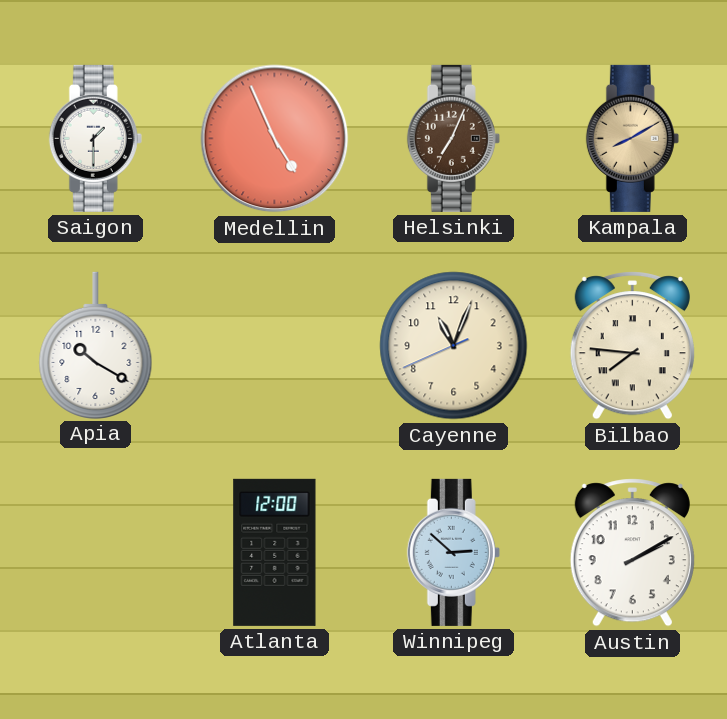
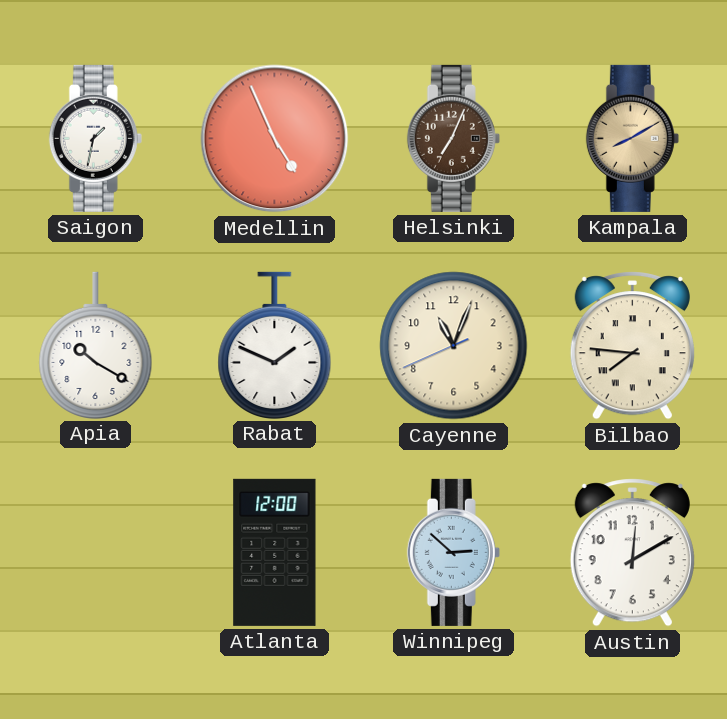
Saigon: 1:30 -> 1:32
Rabat: none -> 1:49
Austin: 2:10 -> 12:10
